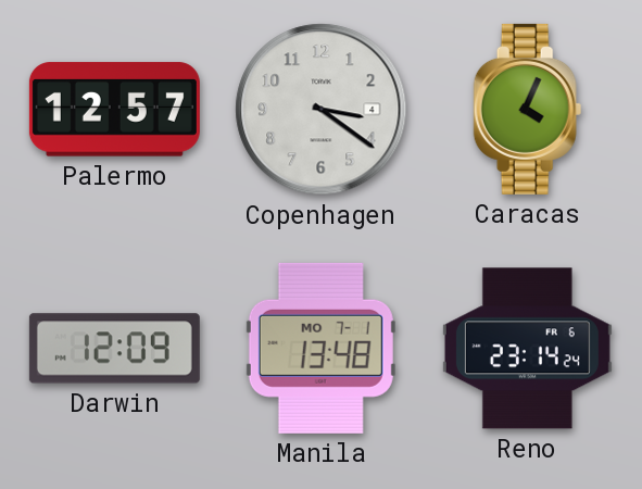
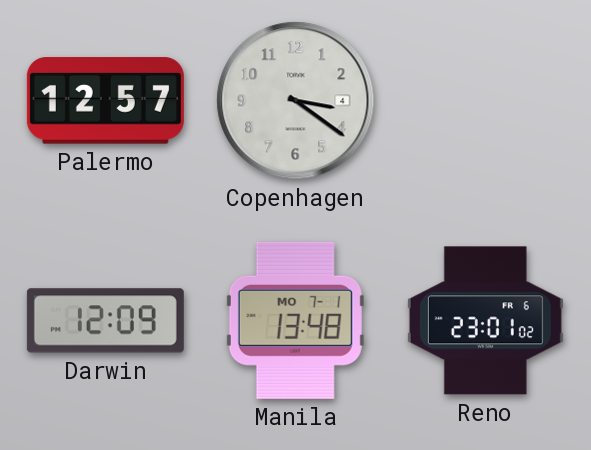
Caracas: 4:04 -> none
Reno: 23:14 -> 23:01
